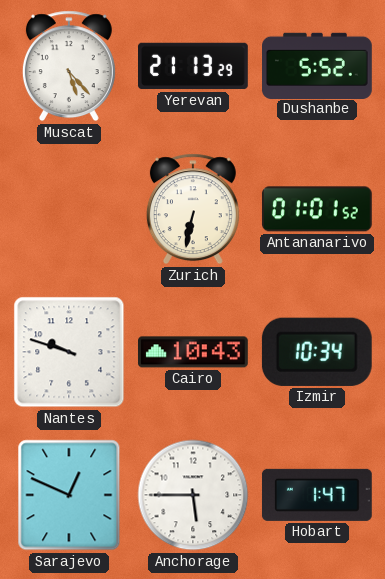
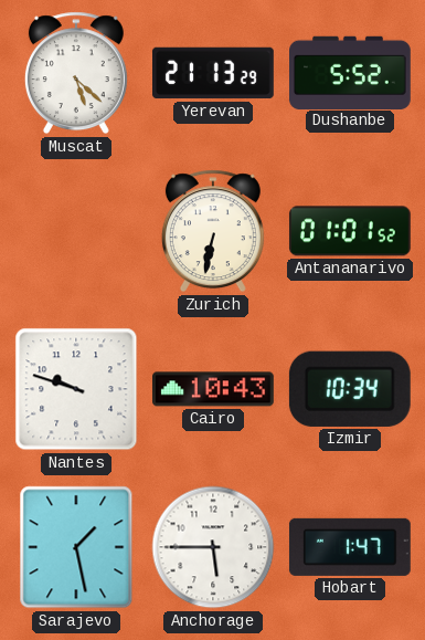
Muscat: 5:23 -> 5:22
Sarajevo: 12:49 -> 1:28
